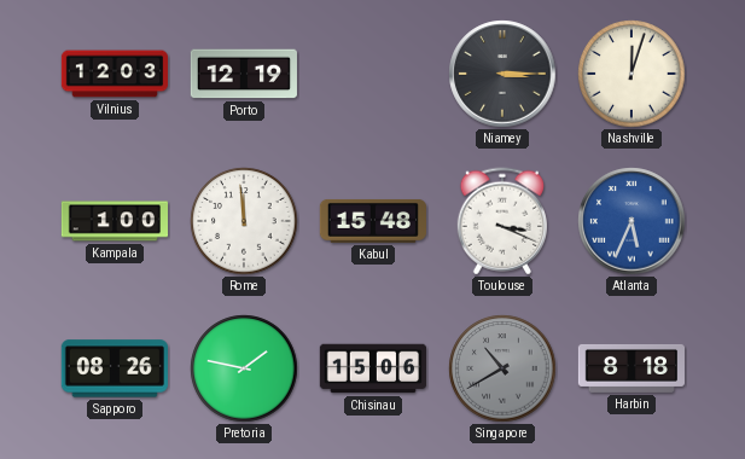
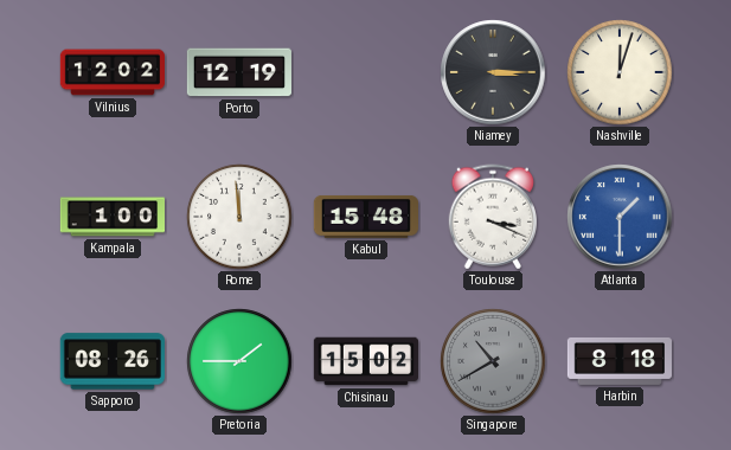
Vilnius: 12:03 -> 12:02
Atlanta: 5:34 -> 1:30
Pretoria: 1:47 -> 1:45
Chisinau: 15:06 -> 15:02
